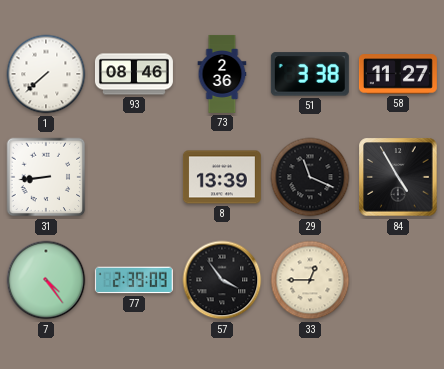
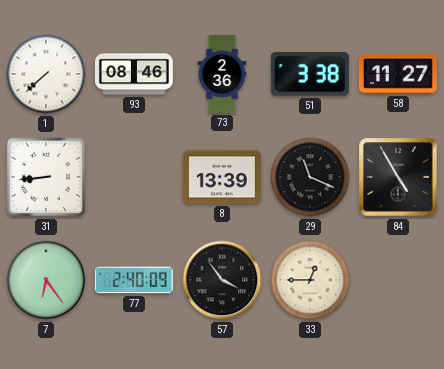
7: 4:24 -> 6:24
77: 2:39 -> 2:40
